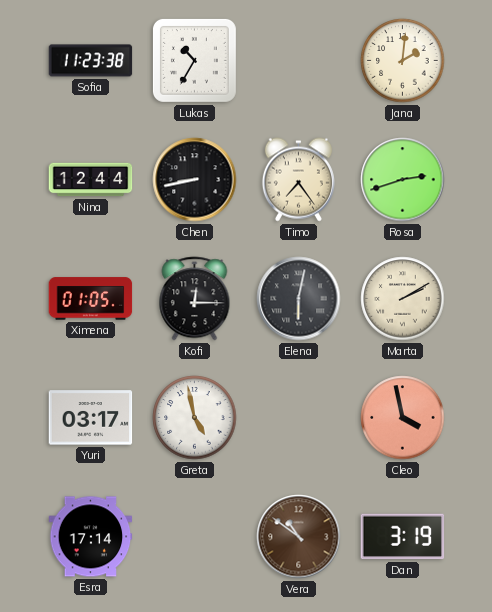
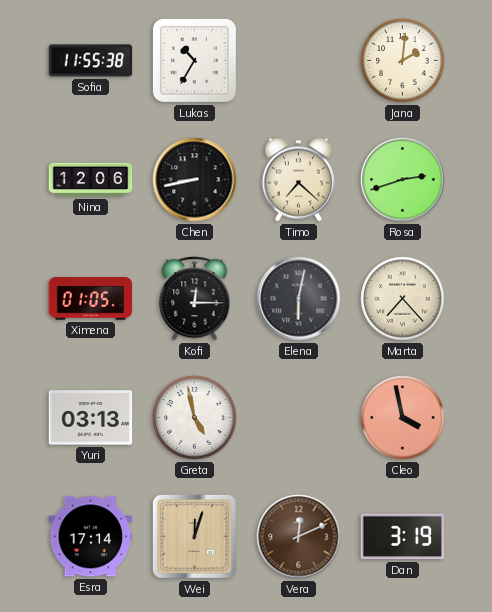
Sofia: 11:23 -> 11:55
Nina: 12:44 -> 12:06
Timo: 7:24 -> 7:22
Marta: 2:10 -> 7:23
Yuri: 03:17 -> 03:13
Wei: none -> 12:03
Vera: 10:51 -> 12:11
